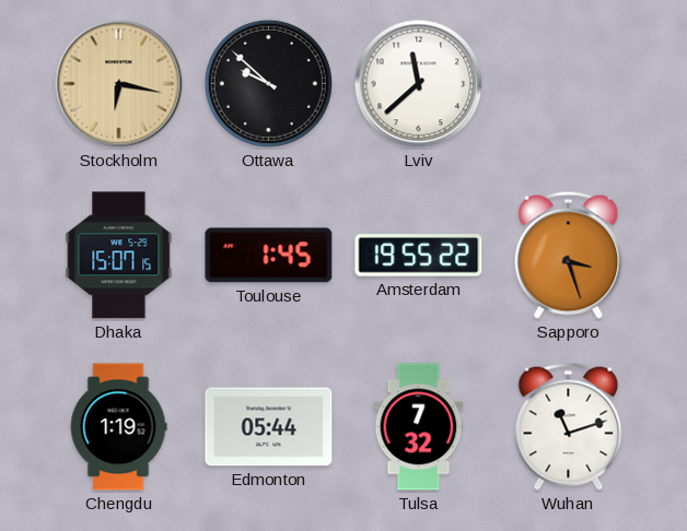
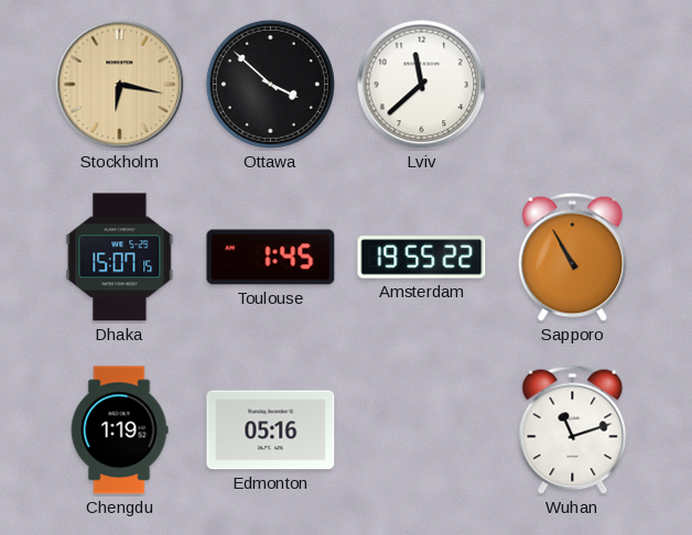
Ottawa: 9:52 -> 3:52
Sapporo: 3:27 -> 10:55
Edmonton: 05:44 -> 05:16
Tulsa: 7:32 -> none
